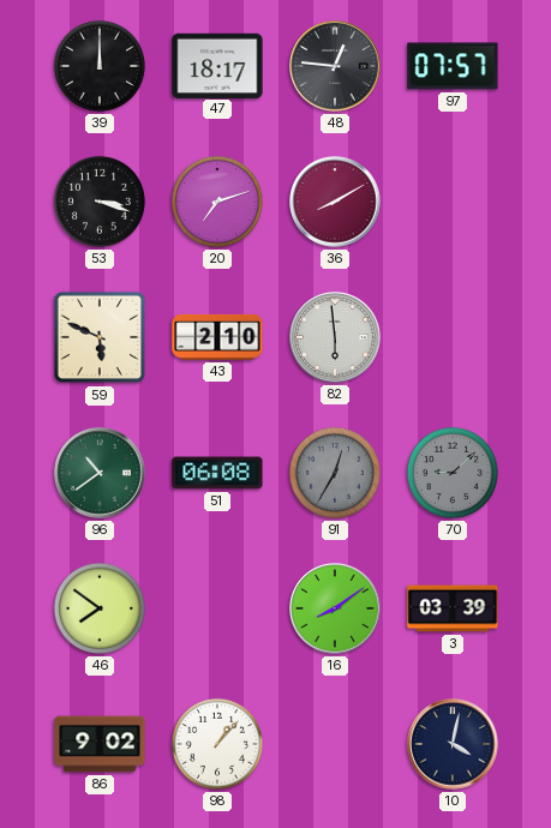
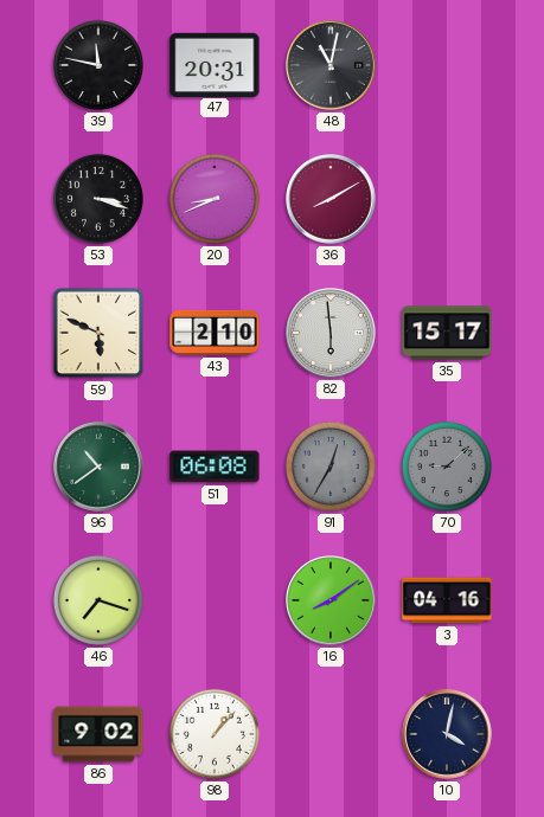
39: 12:00 -> 11:47
47: 18:17 -> 20:31
48: 12:46 -> 11:02
97: 07:57 -> none
20: 7:12 -> 8:41
35: none -> 15:17
46: 7:51 -> 7:18
3: 03:39 -> 04:16
